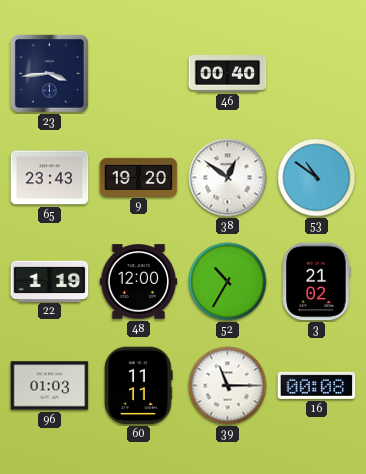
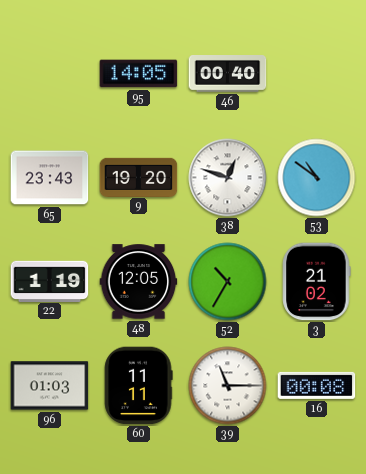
23: 3:44 -> none
95: none -> 14:05
38: 12:51 -> 12:48
48: 12:00 -> 12:05
